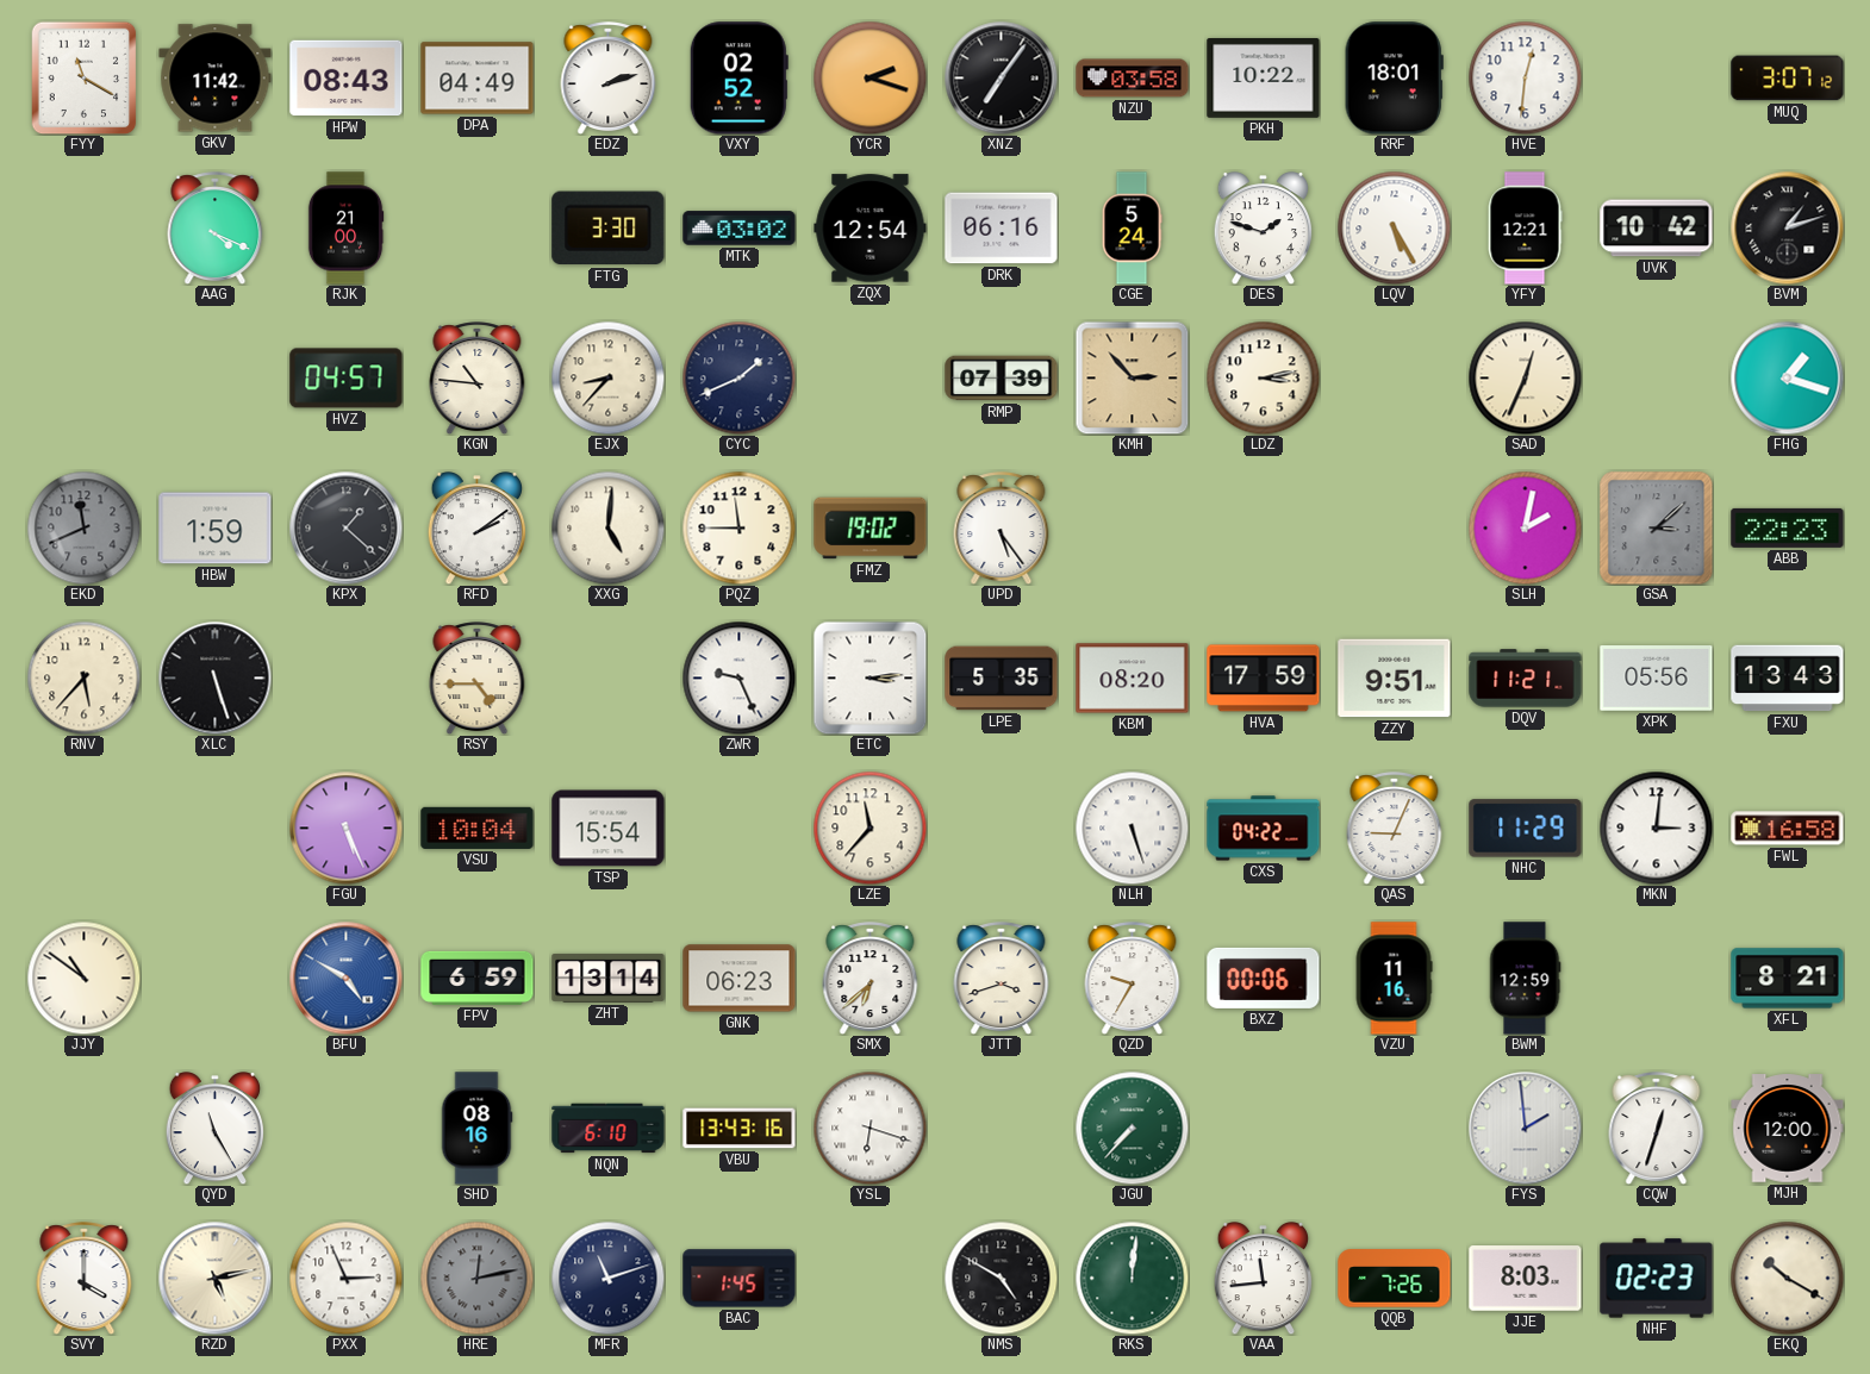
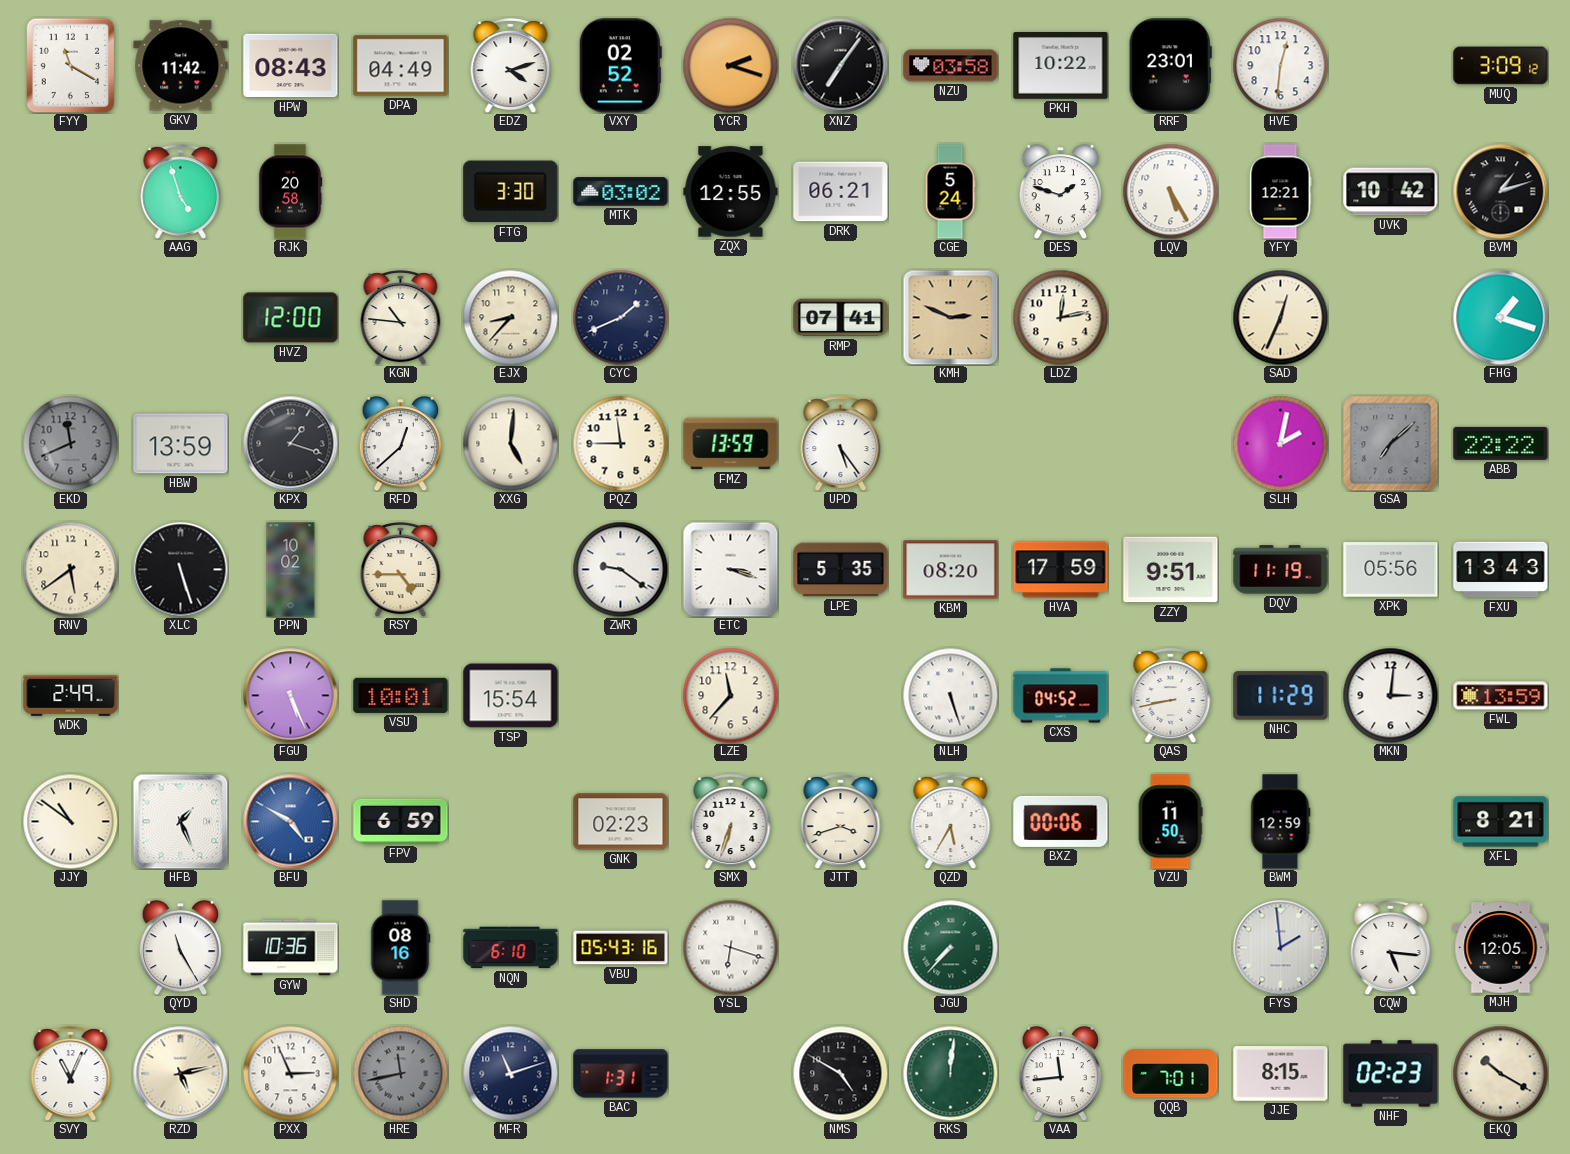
EDZ: 2:12 -> 4:12
RRF: 18:01 -> 23:01
MUQ: 3:07 -> 3:09
AAG: 4:19 -> 4:57
RJK: 21:00 -> 20:58
ZQX: 12:54 -> 12:55
DRK: 06:16 -> 06:21
HVZ: 04:57 -> 12:00
RMP: 07:39 -> 07:41
KMH: 2:53 -> 2:49
LDZ: 3:13 -> 12:13
HBW: 1:59 -> 13:59
KPX: 1:22 -> 1:18
RFD: 2:09 -> 12:38
FMZ: 19:02 -> 13:59
GSA: 3:08 -> 7:08
ABB: 22:23 -> 22:22
RNV: 5:37 -> 5:39
PPN: none -> 10:02
ZWR: 9:26 -> 9:21
ETC: 3:14 -> 3:18
DQV: 11:21 -> 11:19
WDK: none -> 2:49
VSU: 10:04 -> 10:01
CXS: 04:22 -> 04:52
QAS: 9:04 -> 8:43
FWL: 16:58 -> 13:59
HFB: none -> 1:26
ZHT: 13:14 -> none
GNK: 06:23 -> 02:23
SMX: 6:38 -> 6:33
QZD: 9:35 -> 5:35
VZU: 11:16 -> 11:50
GYW: none -> 10:36
VBU: 13:43 -> 05:43
CQW: 12:33 -> 5:16
MJH: 12:00 -> 12:05
SVY: 4:00 -> 11:04
HRE: 12:13 -> 11:43
BAC: 1:45 -> 1:31
QQB: 7:26 -> 7:01
JJE: 8:03 -> 8:15
